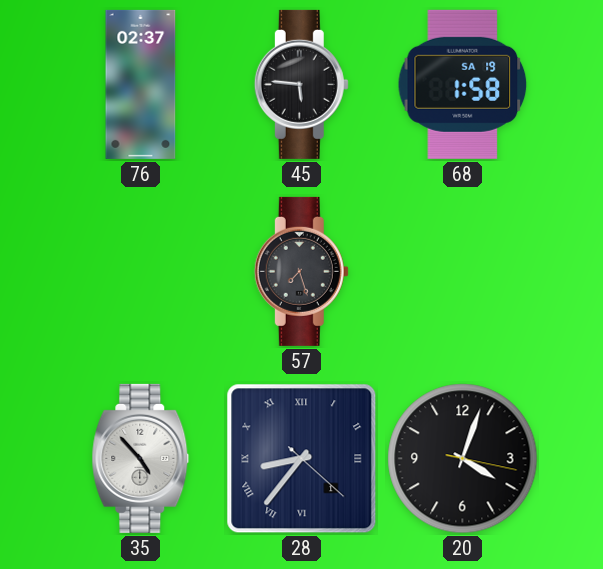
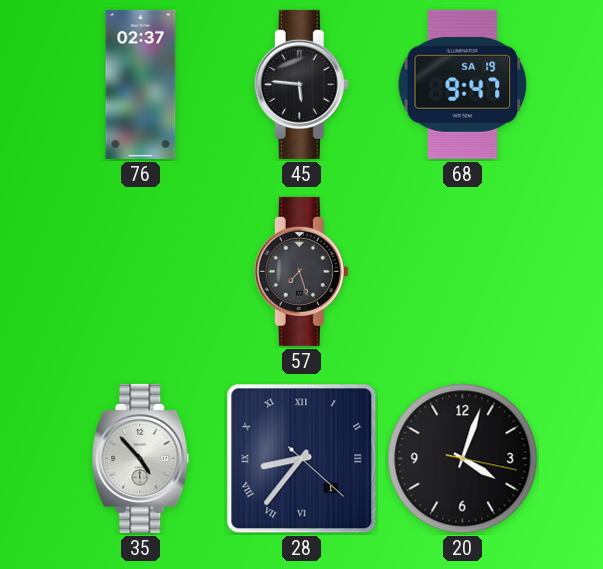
68: 1:58 -> 9:47
